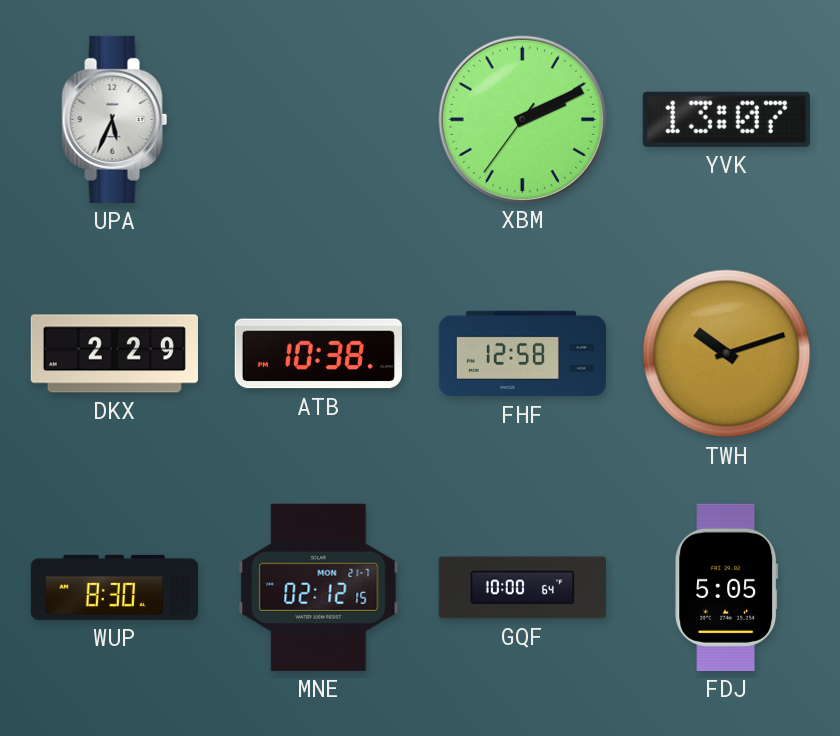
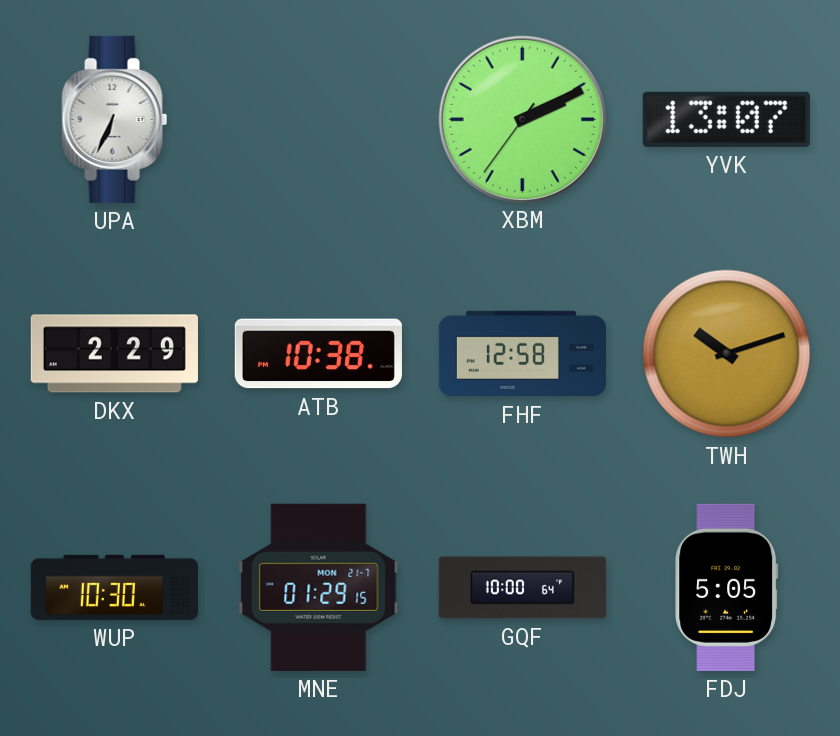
UPA: 5:34 -> 6:34
WUP: 8:30 -> 10:30
MNE: 02:12 -> 01:29
